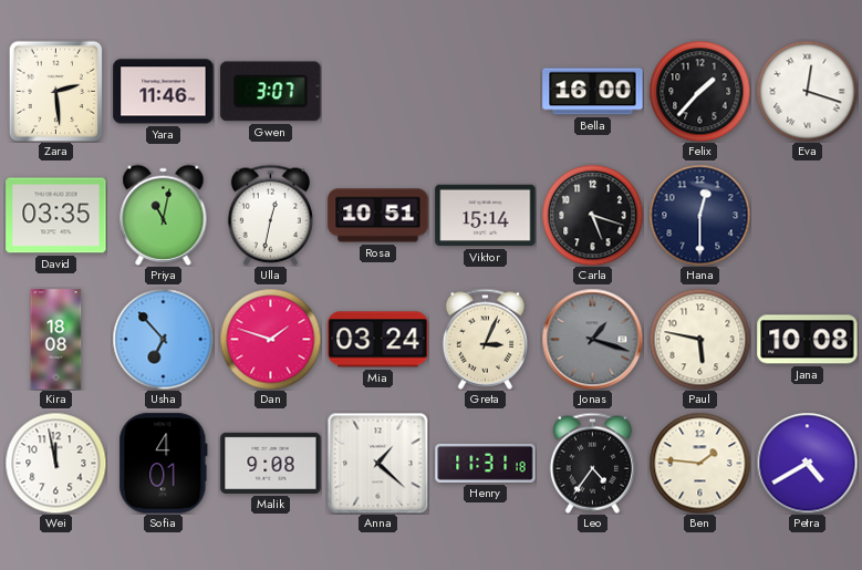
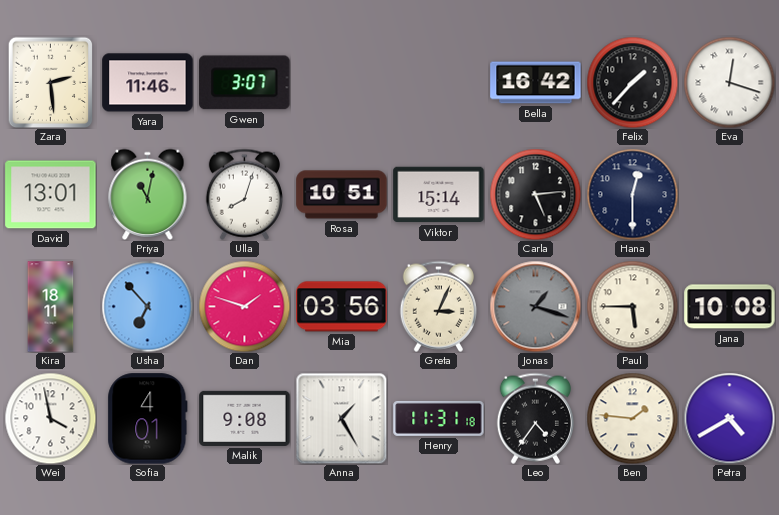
Bella: 16:00 -> 16:42
David: 03:35 -> 13:01
Ulla: 12:32 -> 8:03
Carla: 5:18 -> 5:14
Kira: 18:08 -> 18:11
Mia: 03:24 -> 03:56
Paul: 5:47 -> 5:45
Wei: 11:58 -> 3:58
Anna: 1:22 -> 1:25
